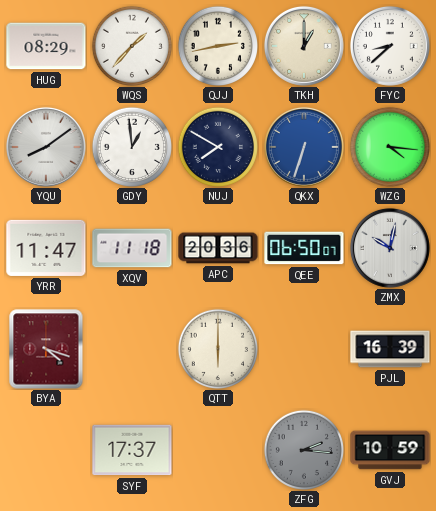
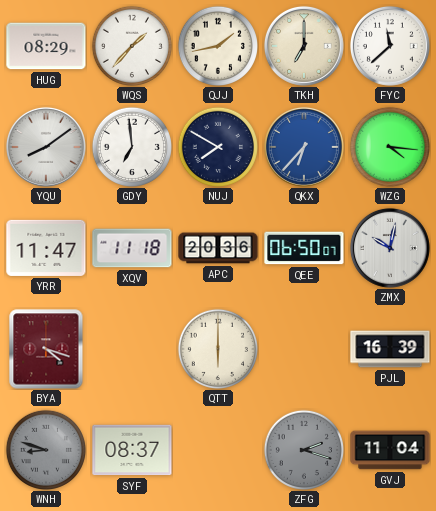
QJJ: 2:43 -> 1:43
TKH: 1:00 -> 7:00
FYC: 8:38 -> 11:38
GDY: 12:59 -> 6:59
QKX: 6:33 -> 6:37
WNH: none -> 8:48
SYF: 17:37 -> 08:37
ZFG: 2:16 -> 2:18
GVJ: 10:59 -> 11:04
